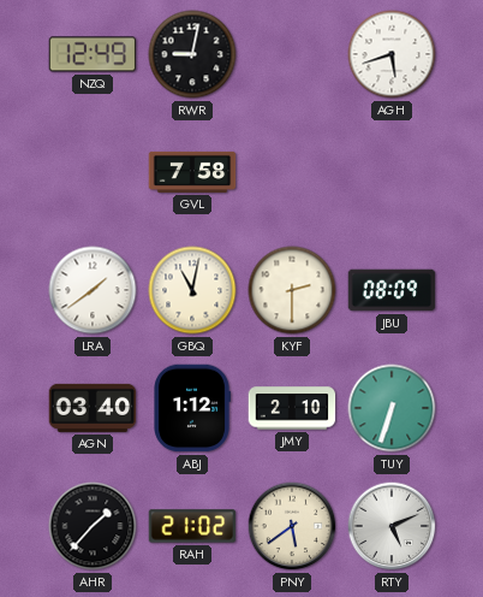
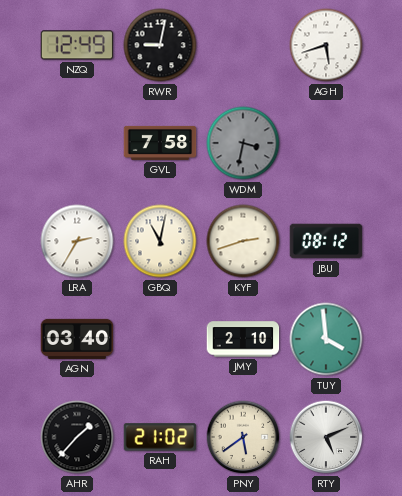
WDM: none -> 3:32
LRA: 1:39 -> 2:35
KYF: 2:30 -> 2:42
JBU: 08:09 -> 08:12
ABJ: 1:12 -> none
TUY: 6:33 -> 3:59
